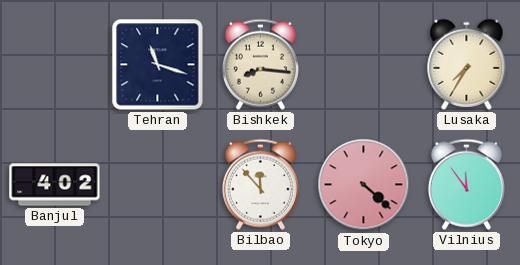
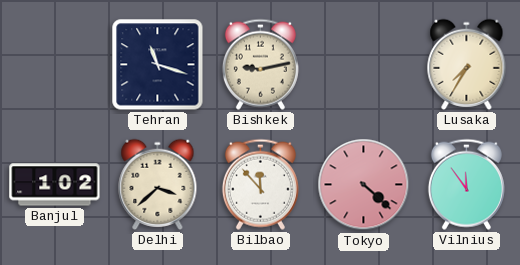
Bishkek: 8:16 -> 9:13
Banjul: 4:02 -> 1:02
Delhi: none -> 3:38
